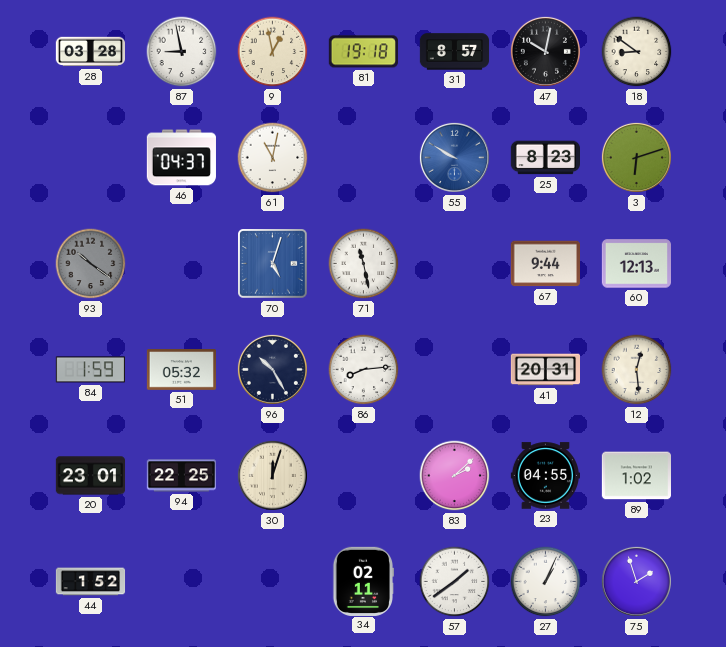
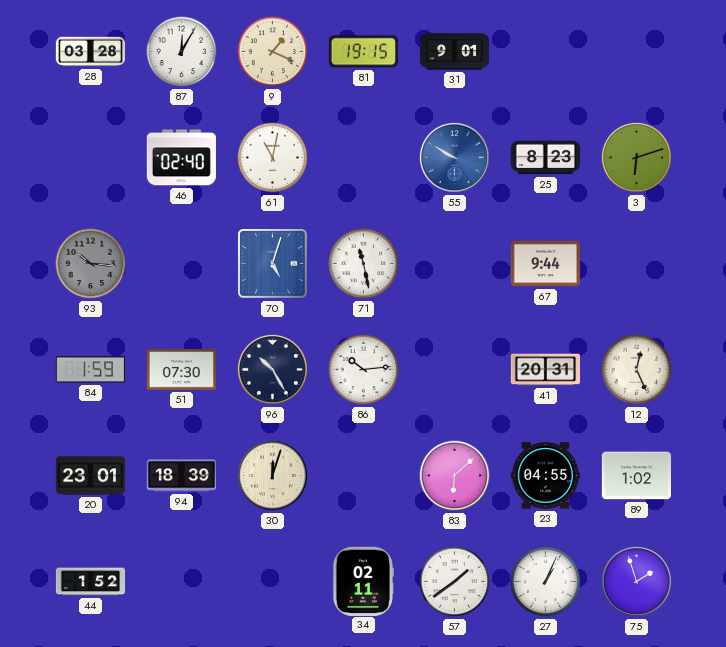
87: 8:58 -> 12:05
9: 12:58 -> 1:19
81: 19:18 -> 19:15
31: 8:57 -> 9:01
47: 10:02 -> none
18: 8:51 -> none
46: 04:37 -> 02:40
93: 10:21 -> 10:16
60: 12:13 -> none
51: 05:32 -> 07:30
86: 8:14 -> 10:14
12: 12:29 -> 12:26
94: 22:25 -> 18:39
83: 2:08 -> 6:08
